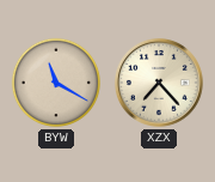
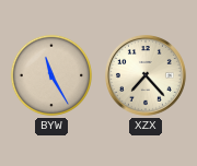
BYW: 11:20 -> 11:25
